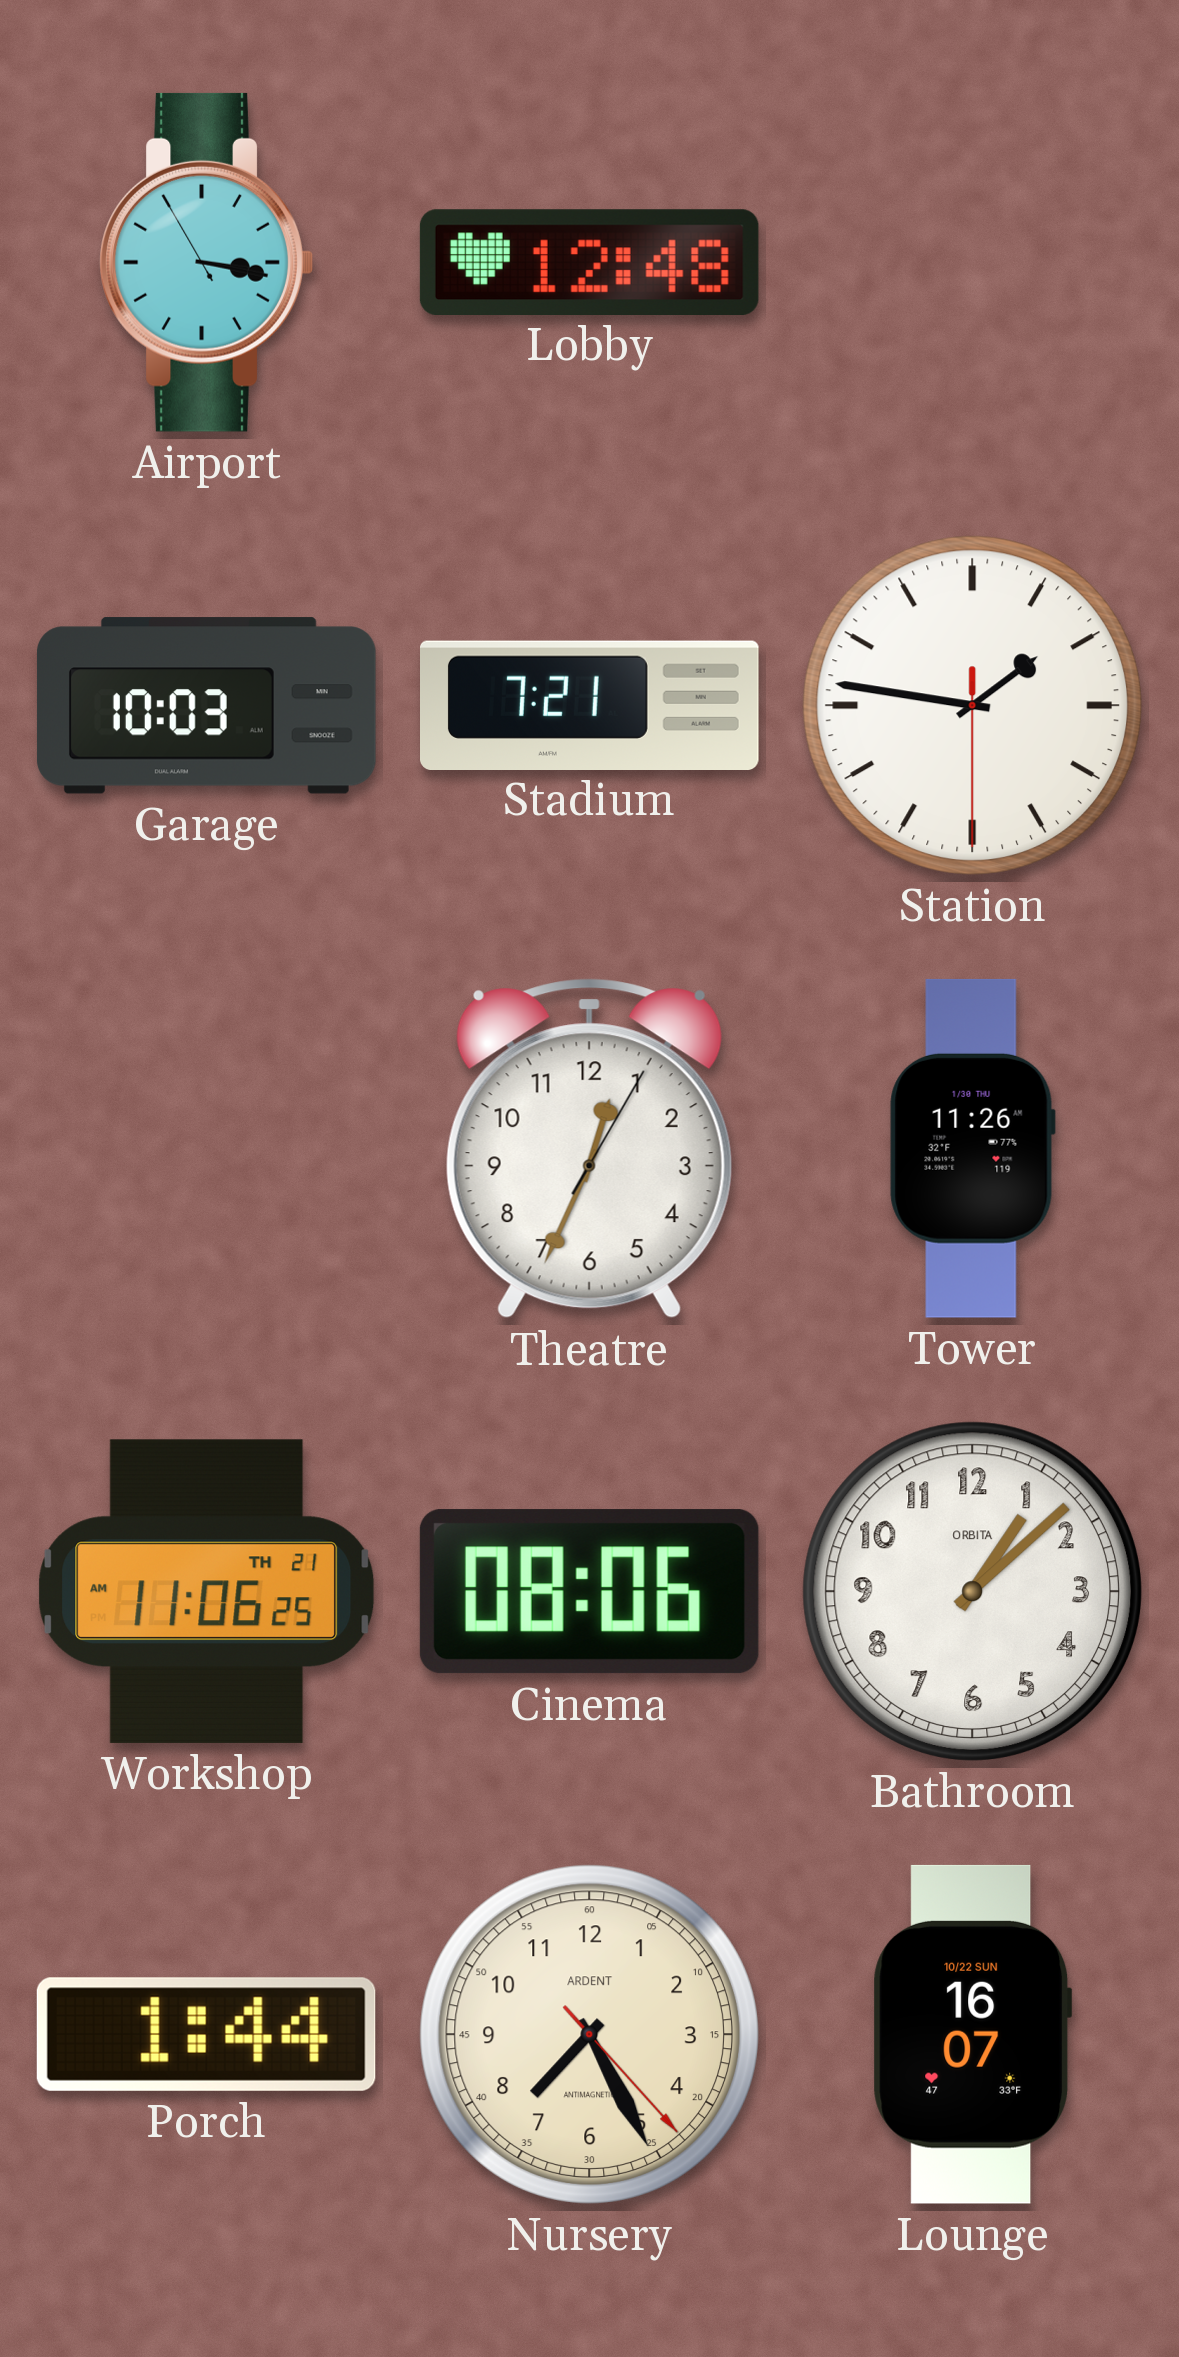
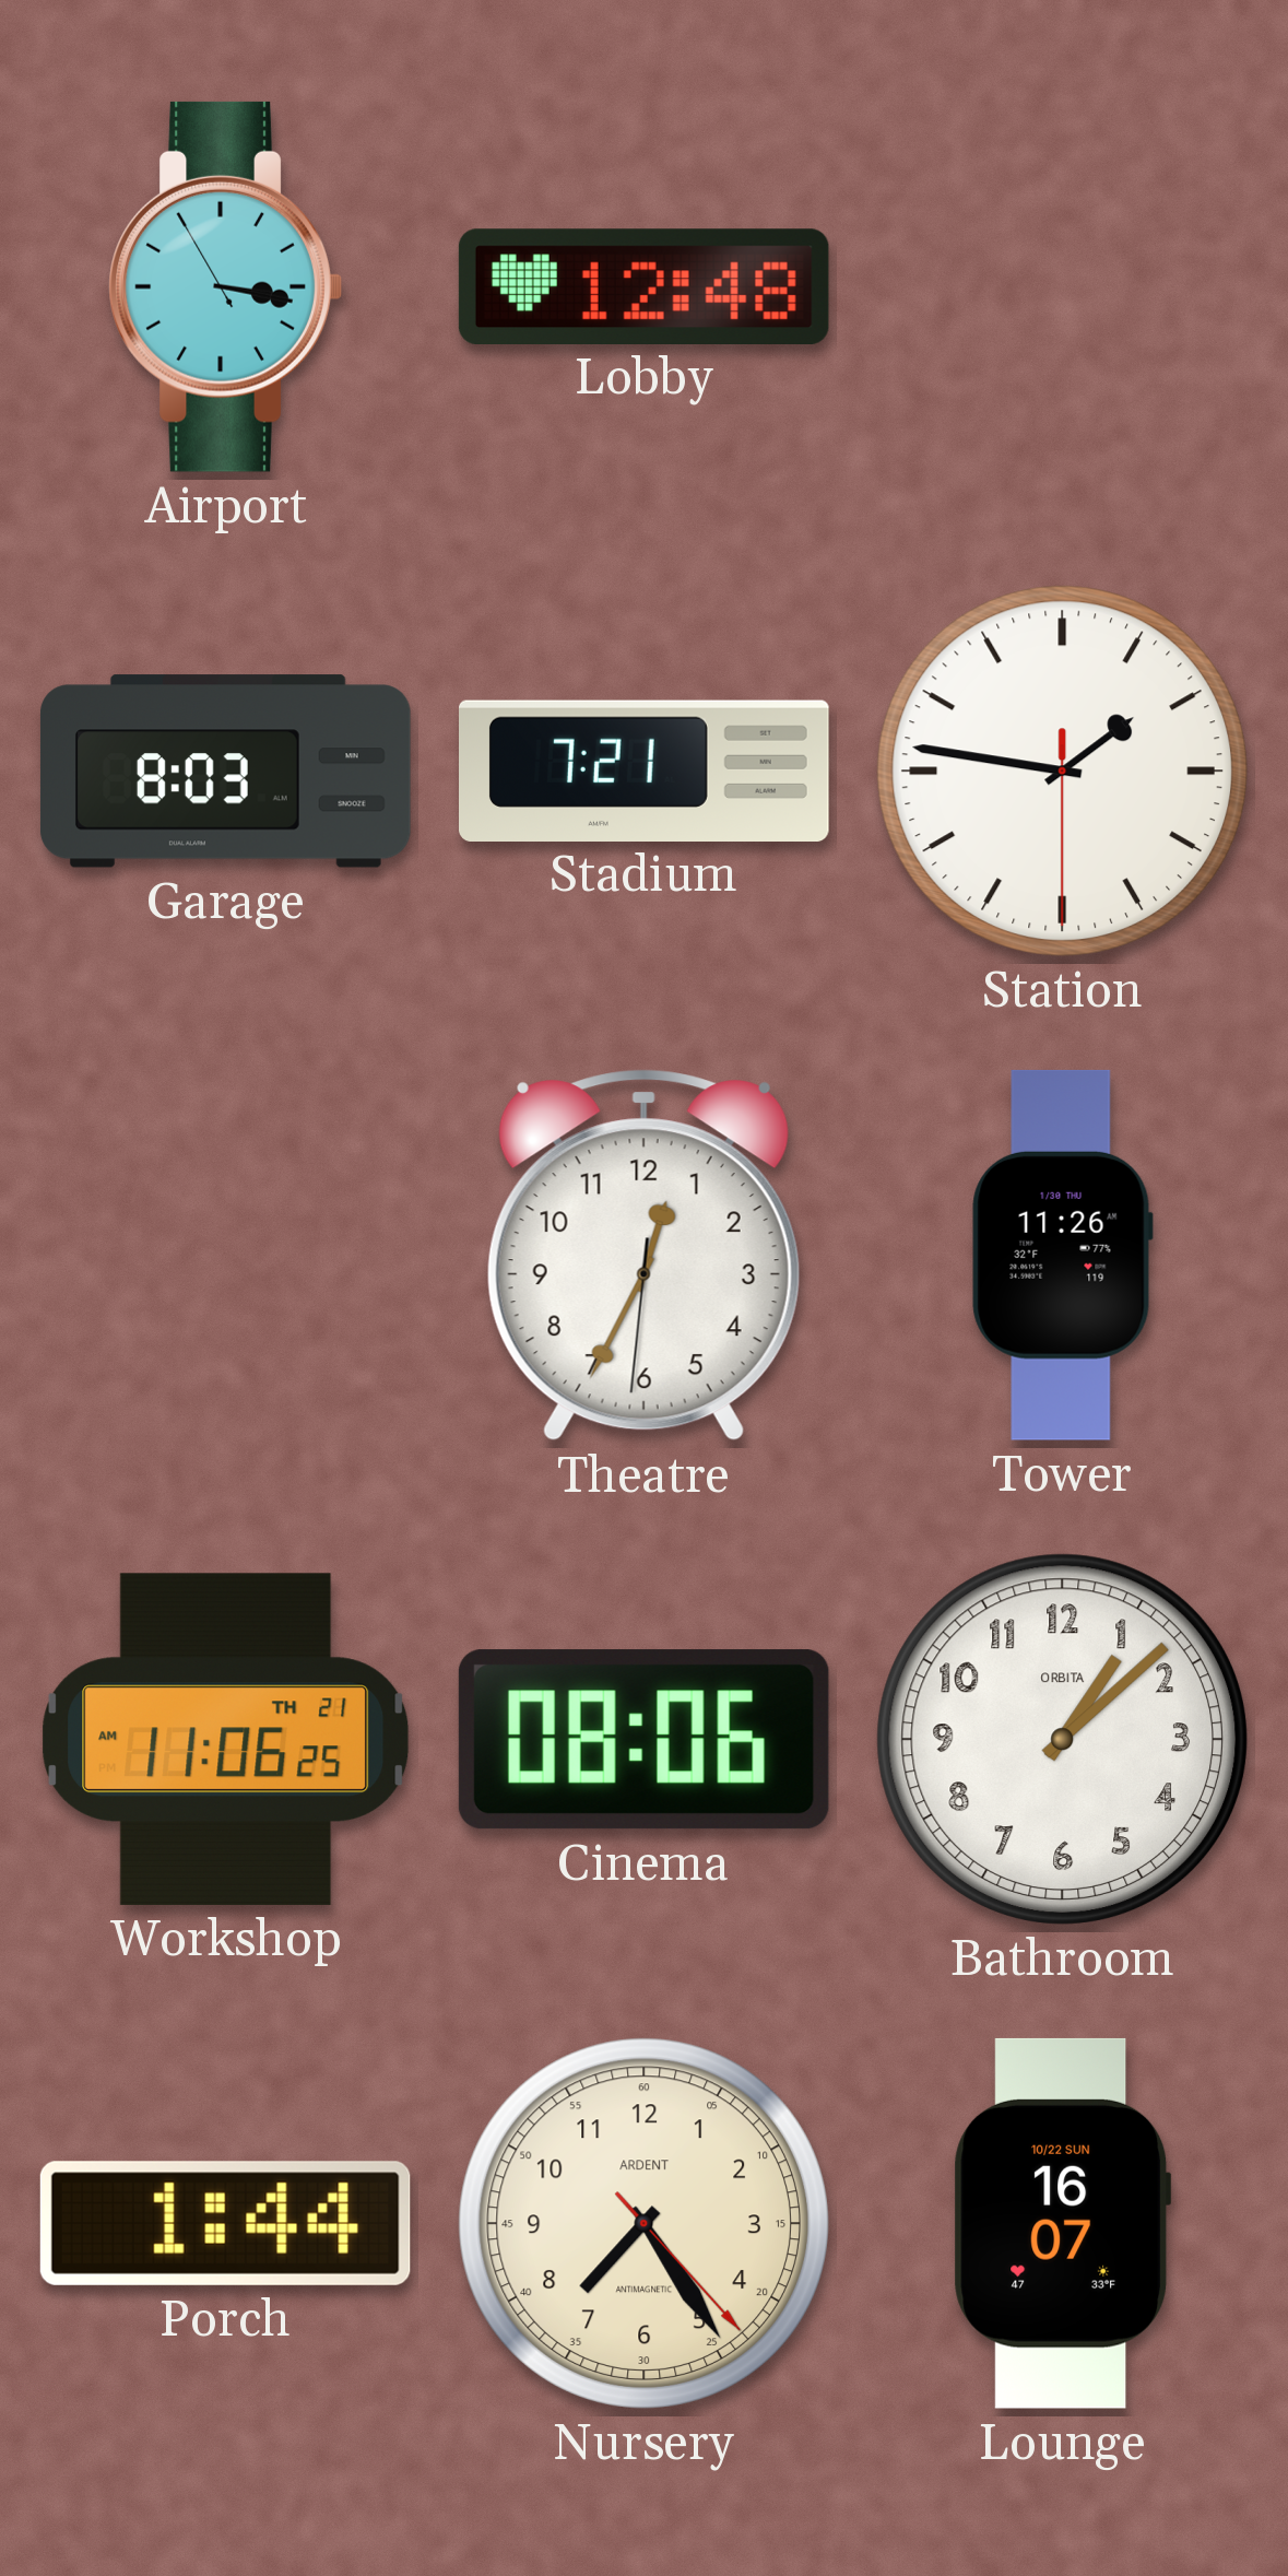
Garage: 10:03 -> 8:03
Theatre: 12:34:05 -> 12:34:31
Nursery: 7:25 -> 7:24
